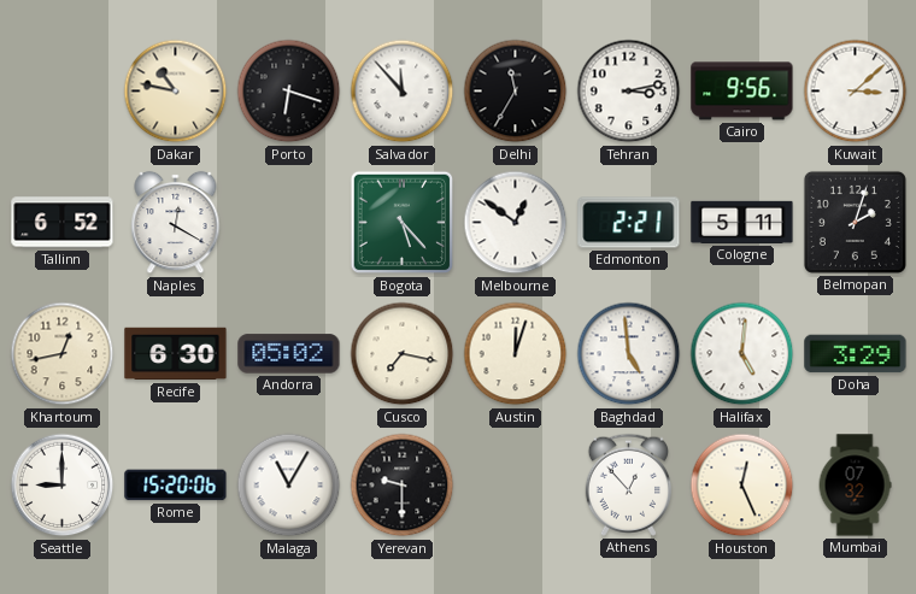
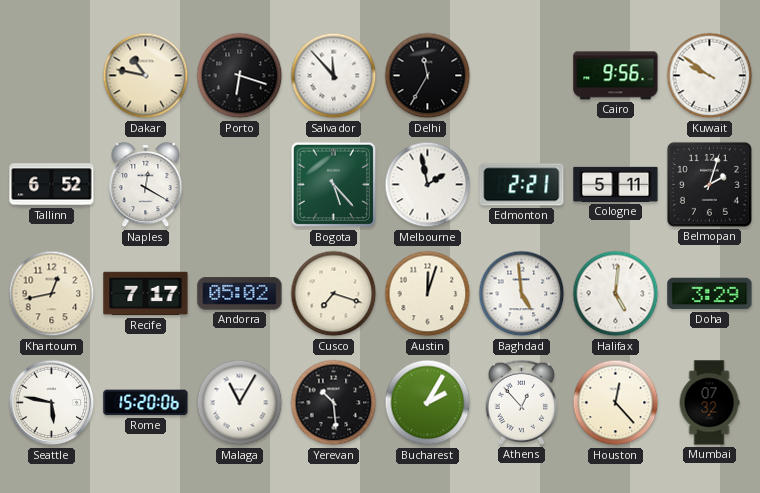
Tehran: 3:13 -> none
Kuwait: 3:08 -> 9:51
Melbourne: 12:51 -> 1:58
Recife: 6:30 -> 7:17
Cusco: 7:17 -> 7:18
Seattle: 9:00 -> 5:47
Yerevan: 9:30 -> 10:29
Bucharest: none -> 2:05
Houston: 12:26 -> 12:23
